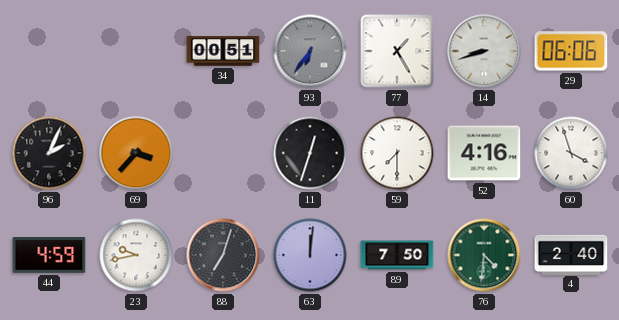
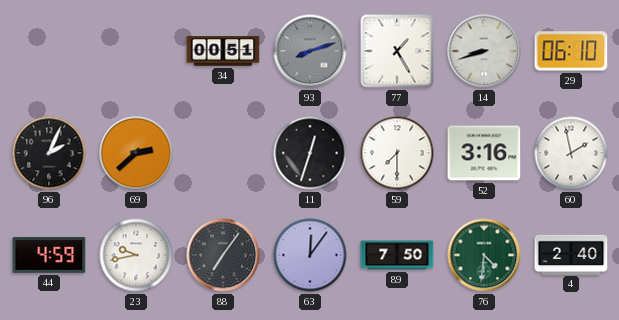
93: 6:36 -> 8:12
29: 06:06 -> 06:10
69: 3:37 -> 2:38
52: 4:16 -> 3:16
60: 3:57 -> 1:58
88: 7:03 -> 7:06
63: 12:01 -> 12:06
